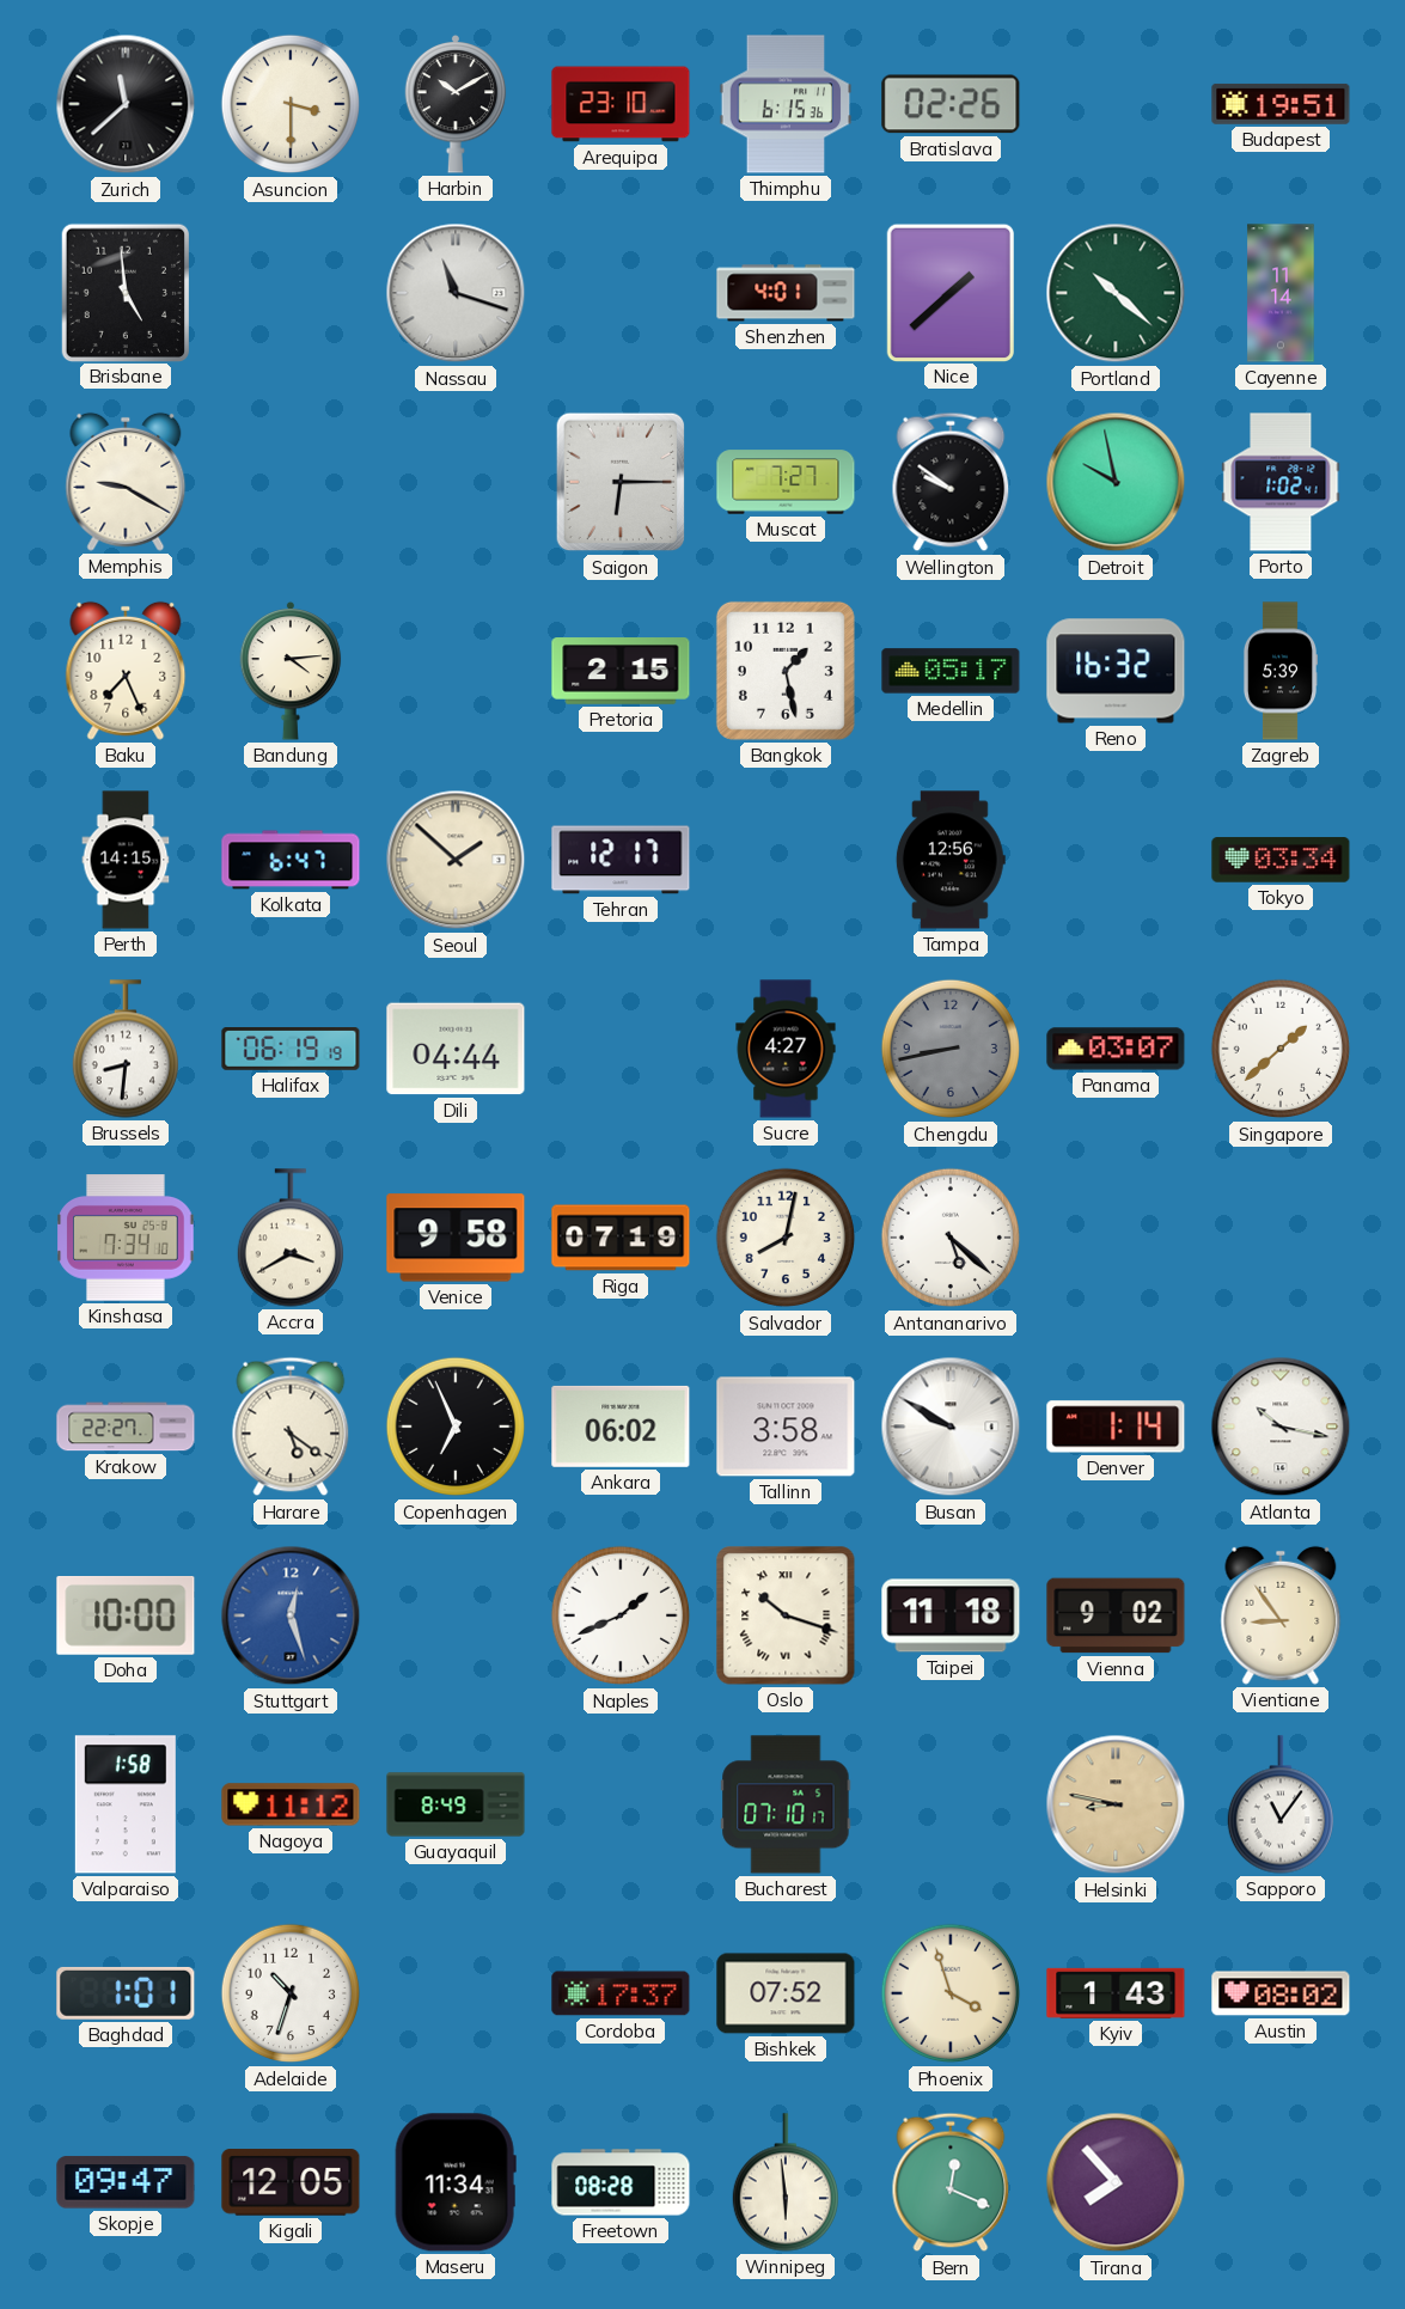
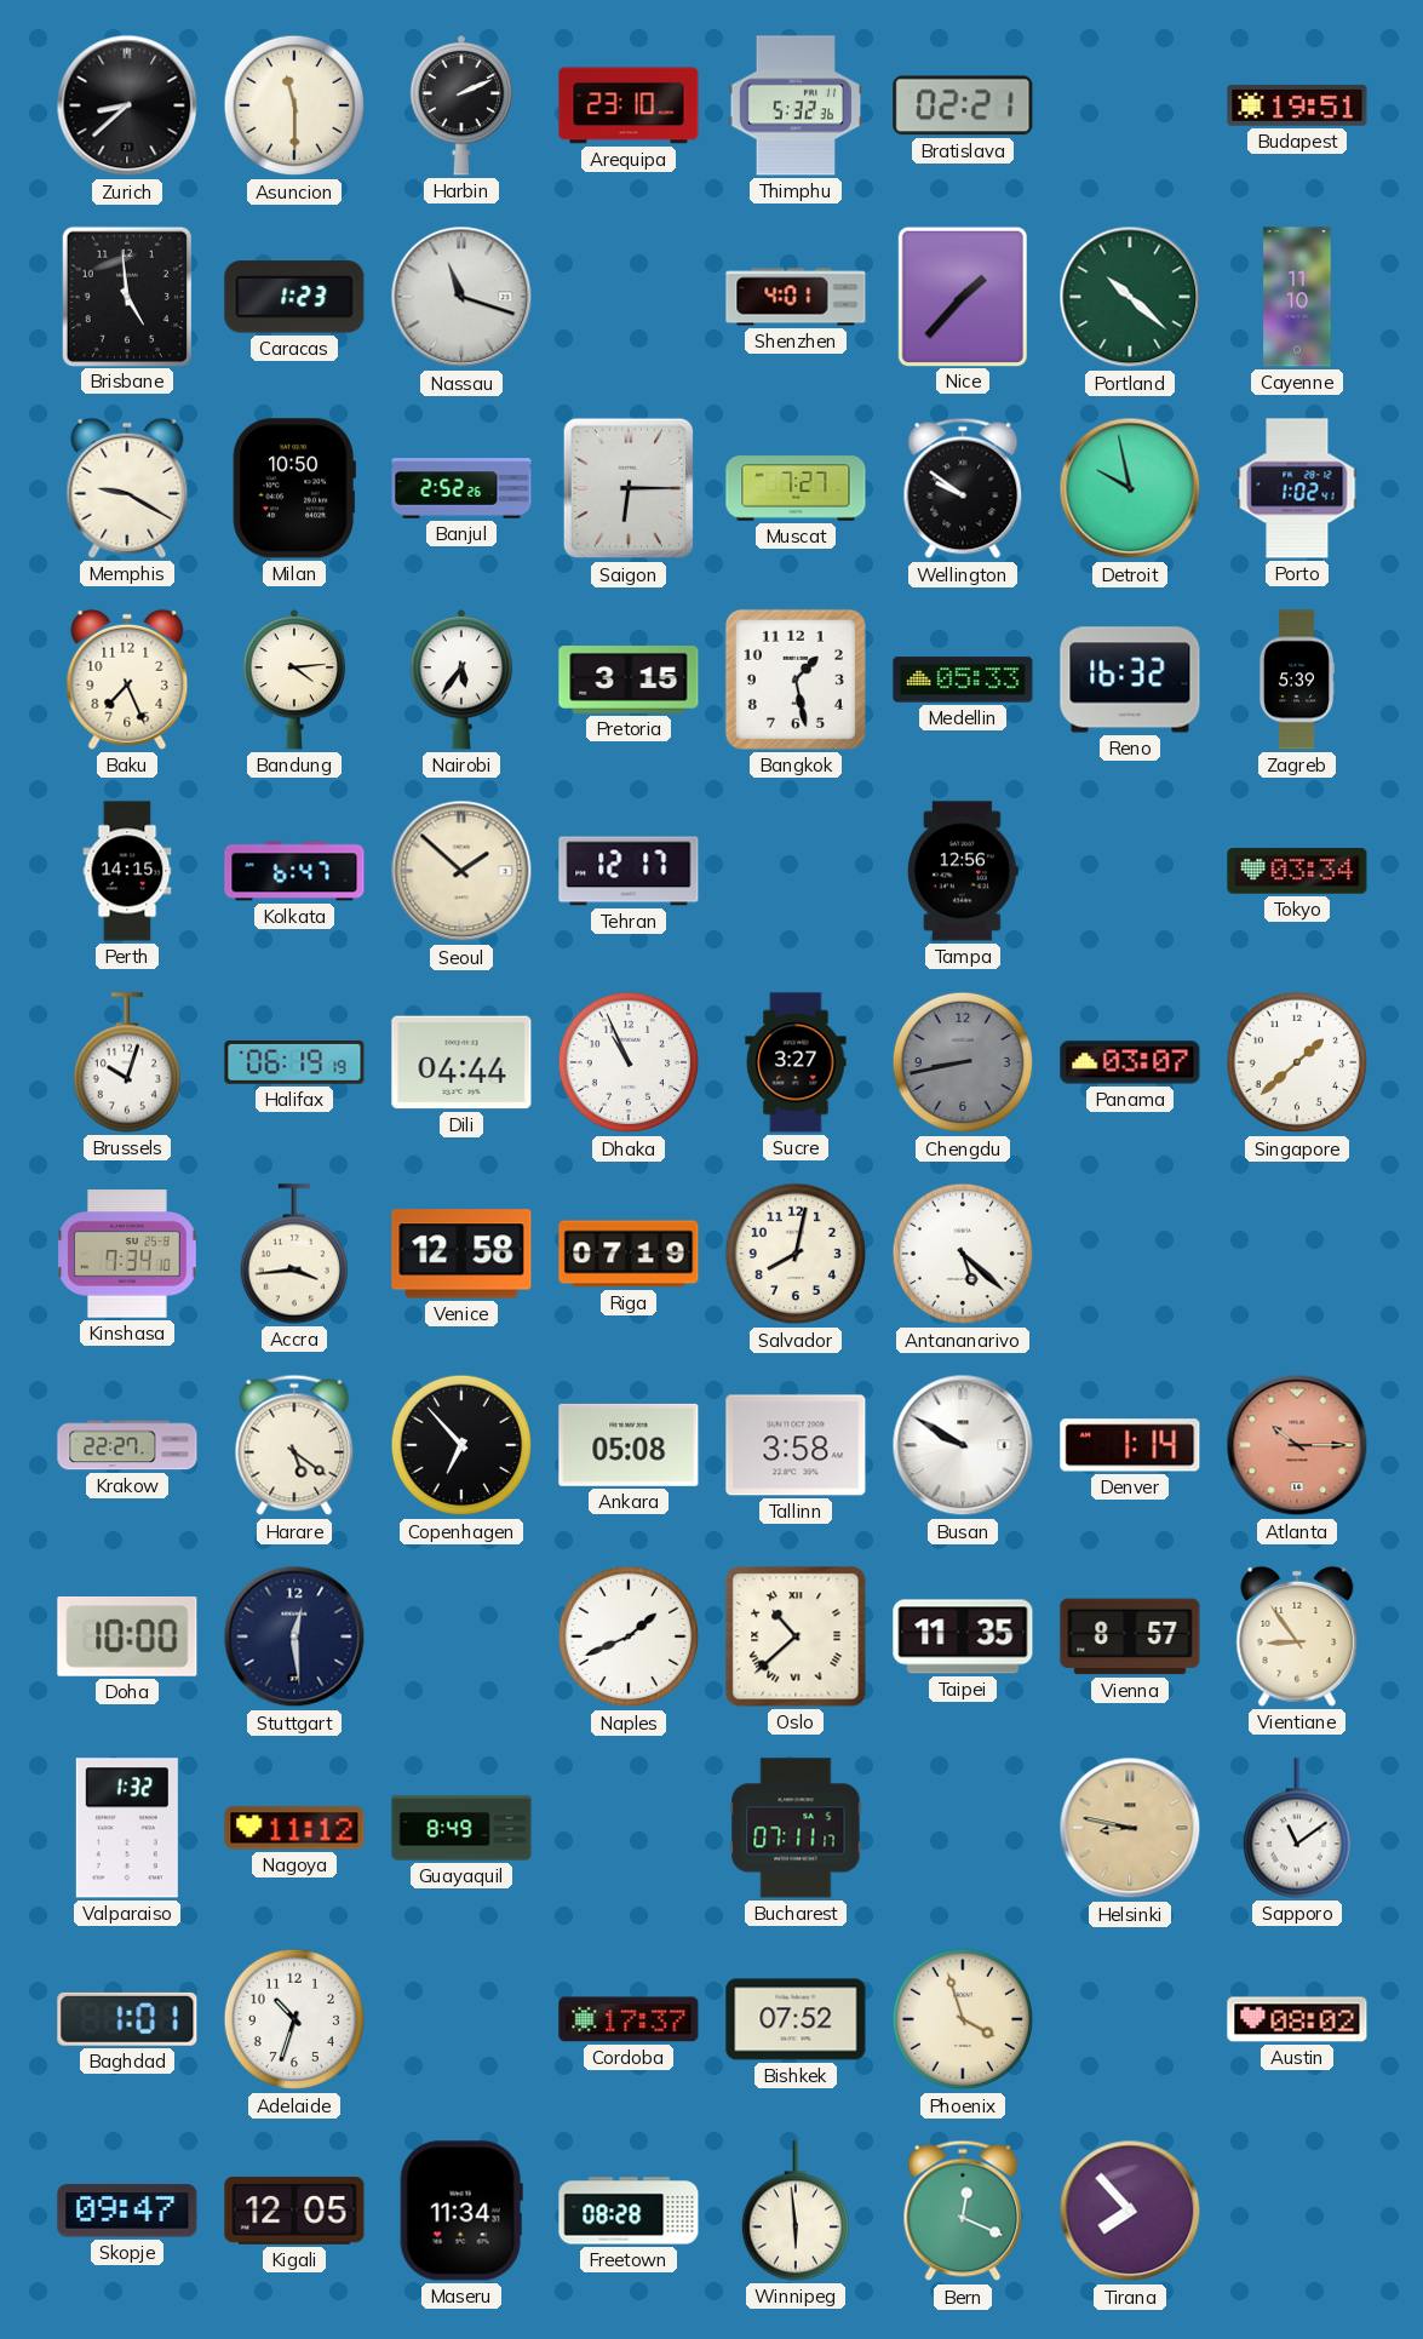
Zurich: 11:38 -> 8:38
Asuncion: 3:30 -> 11:30
Harbin: 10:10 -> 2:11
Thimphu: 6:15 -> 5:32
Bratislava: 02:26 -> 02:21
Caracas: none -> 1:23
Nice: 1:38 -> 1:37
Cayenne: 11:14 -> 11:10
Milan: none -> 10:50
Banjul: none -> 2:52
Nairobi: none -> 5:36
Pretoria: 2:15 -> 3:15
Medellin: 05:17 -> 05:33
Brussels: 8:31 -> 10:03
Dhaka: none -> 10:56
Sucre: 4:27 -> 3:27
Accra: 3:40 -> 3:44
Venice: 9:58 -> 12:58
Copenhagen: 6:56 -> 6:53
Ankara: 06:02 -> 05:08
Atlanta: 10:17 -> 10:15
Atlanta dial: white -> salmon
Stuttgart: 12:27 -> 12:29
Stuttgart dial: blue -> navy
Oslo: 10:18 -> 10:38
Taipei: 11:18 -> 11:35
Vienna: 9:02 -> 8:57
Valparaiso: 1:58 -> 1:32
Bucharest: 07:10 -> 07:11
Sapporo: 11:06 -> 11:09
Kyiv: 1:43 -> none
